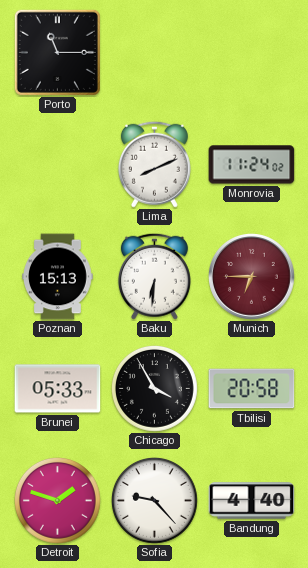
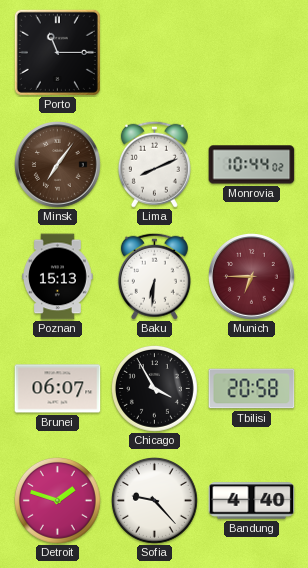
Minsk: none -> 7:06
Monrovia: 11:24 -> 10:44
Brunei: 05:33 -> 06:07
